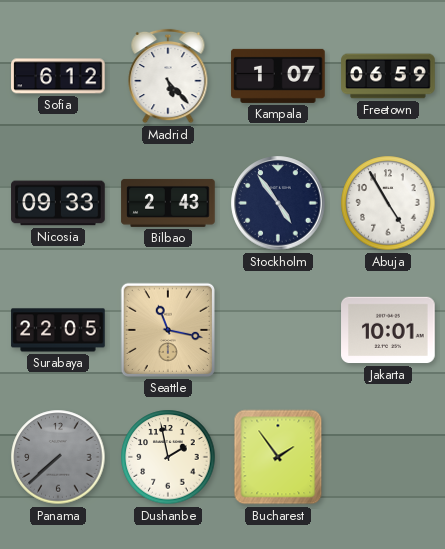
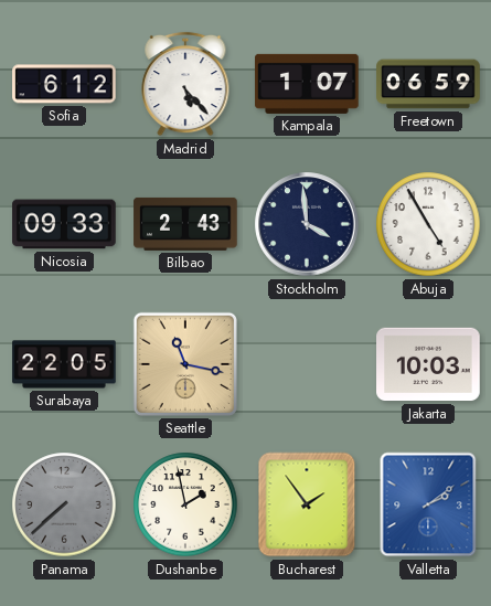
Stockholm: 4:54 -> 3:59
Jakarta: 10:01 -> 10:03
Valletta: none -> 2:09
